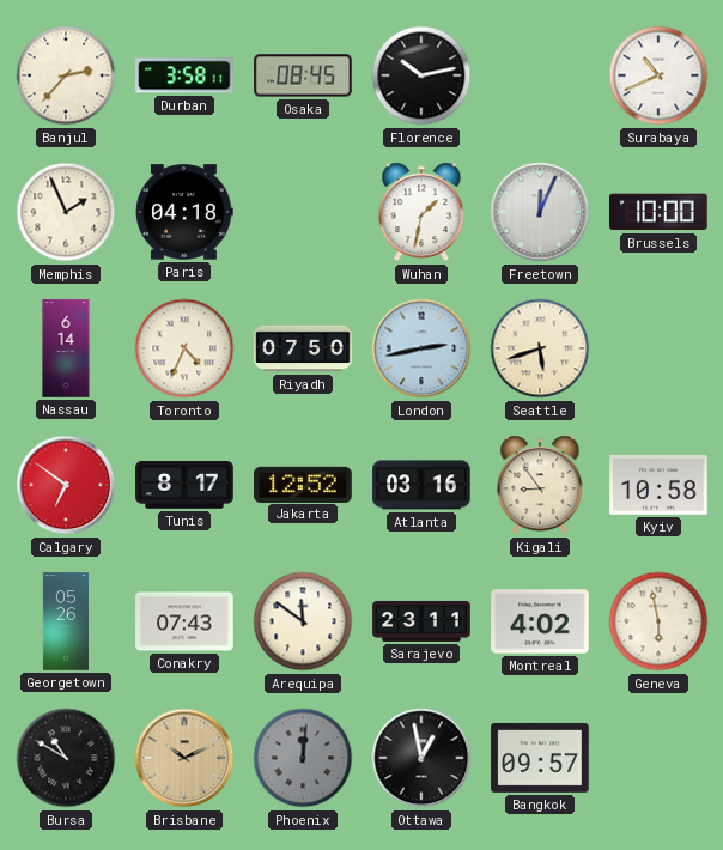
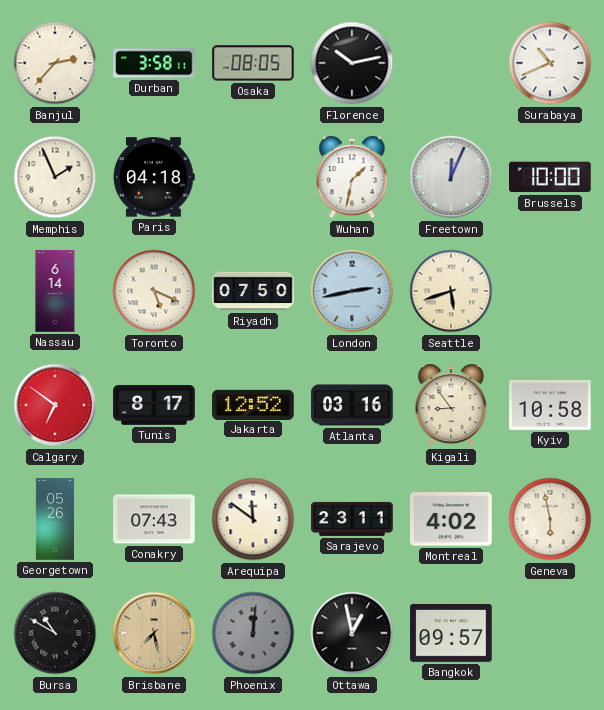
Osaka: 08:45 -> 08:05
Toronto: 4:34 -> 5:19
Brisbane: 10:11 -> 7:28
